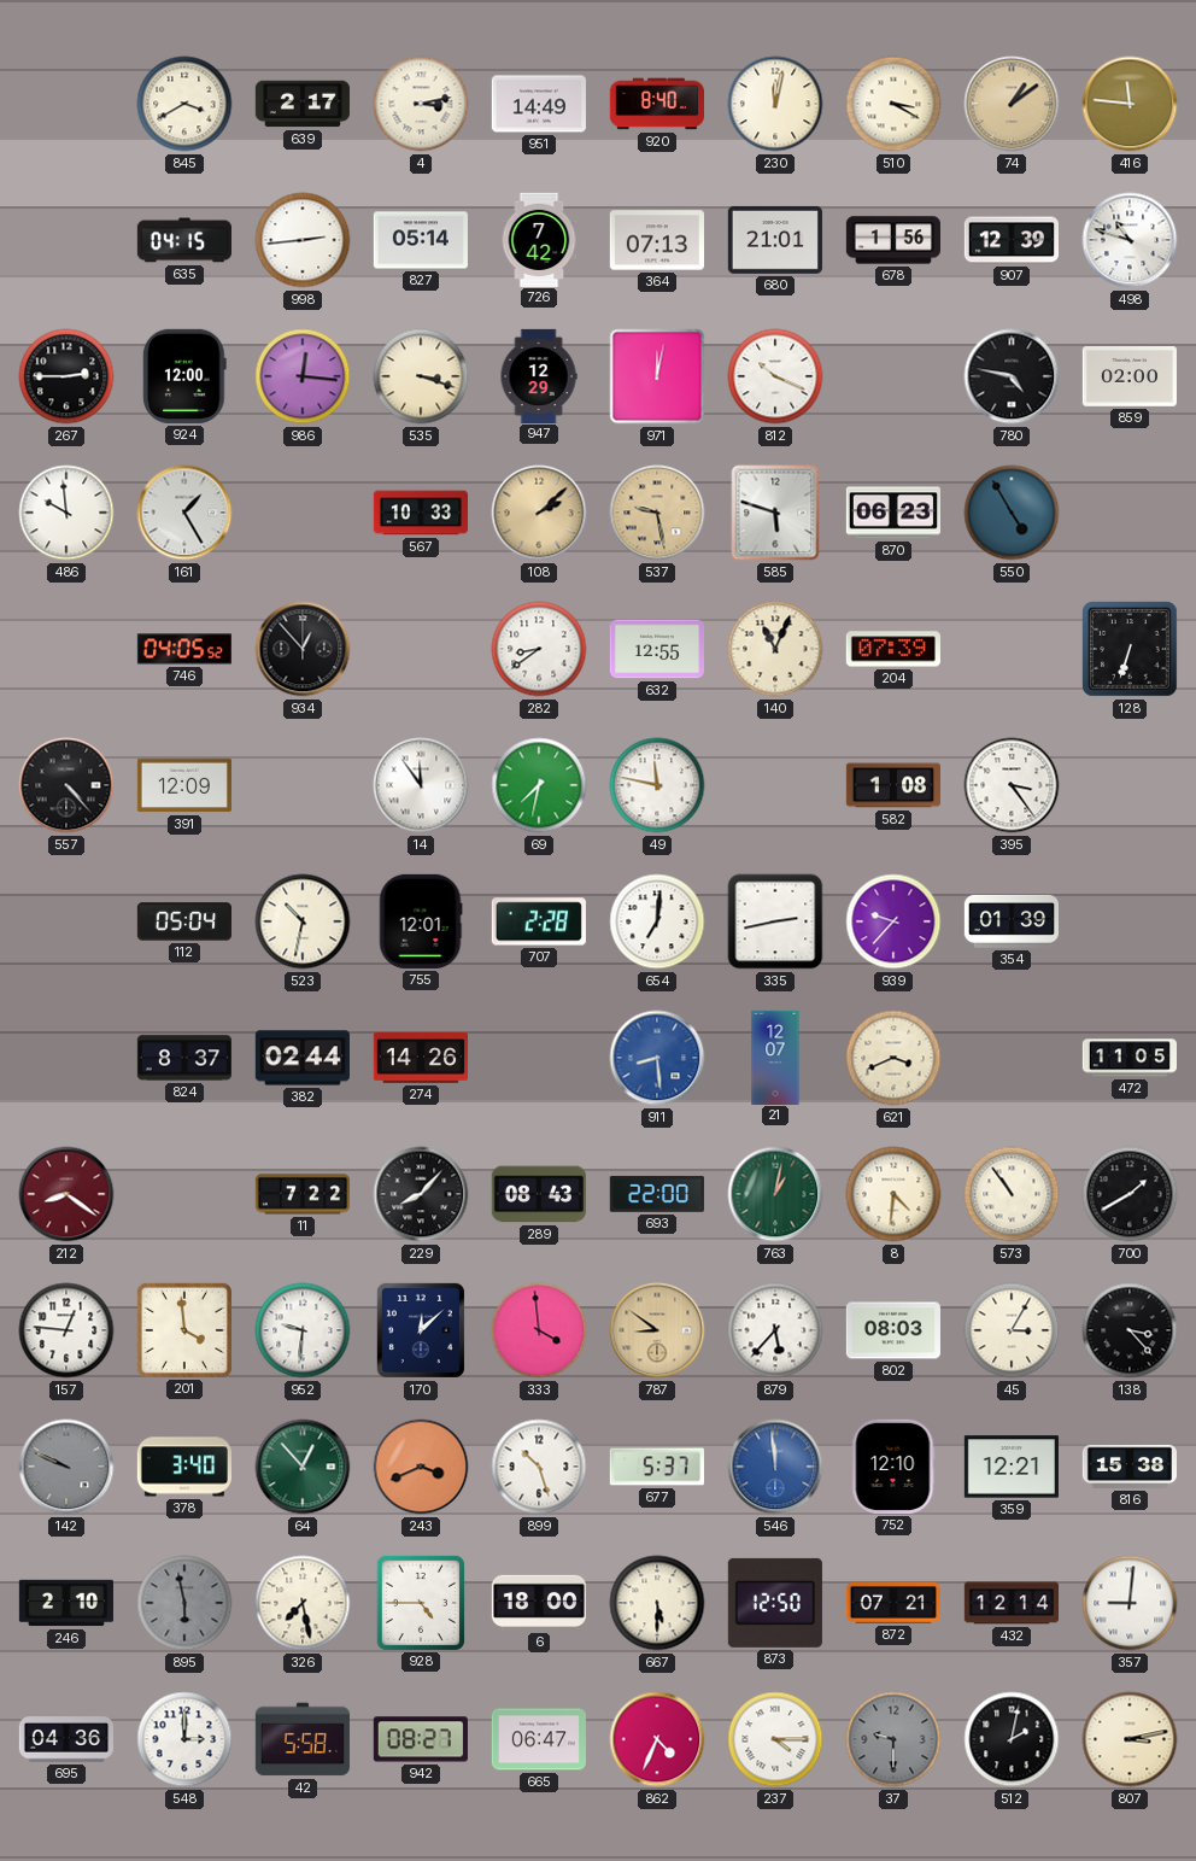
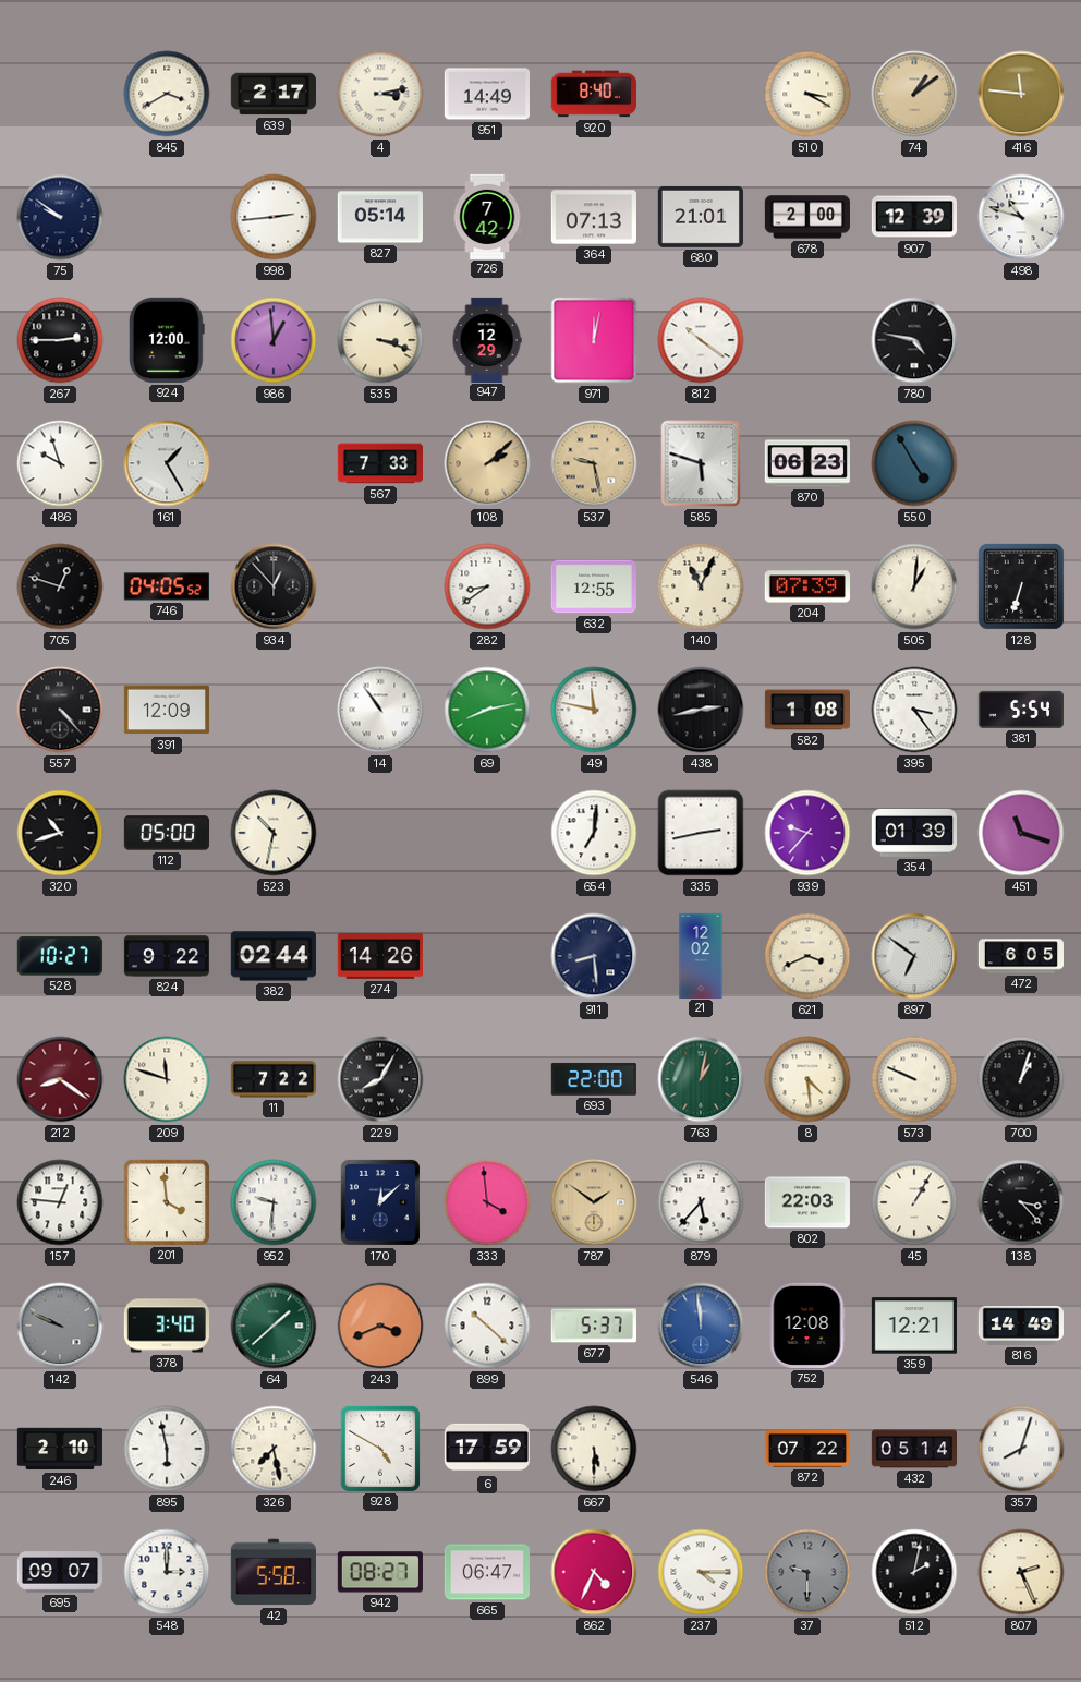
230: 12:02 -> none
75: none -> 9:51
635: 04:15 -> none
678: 1:56 -> 2:00
986: 12:16 -> 12:59
812: 10:19 -> 10:21
859: 02:00 -> none
486: 9:59 -> 9:57
567: 10:33 -> 7:33
705: none -> 12:48
505: none -> 1:01
14: 11:54 -> 10:54
69: 7:32 -> 8:13
438: none -> 2:43
381: none -> 5:54
320: none -> 10:42
112: 05:04 -> 05:00
755: 12:01 -> none
707: 2:28 -> none
451: none -> 11:18
528: none -> 10:27
824: 8:37 -> 9:22
911 dial: blue -> navy
21: 12:07 -> 12:02
897: none -> 6:51
472: 11:05 -> 6:05
209: none -> 11:48
229: 8:07 -> 8:05
289: 08:43 -> none
8: 4:31 -> 4:29
573: 10:54 -> 9:49
700: 1:40 -> 1:03
787: 8:51 -> 1:51
802: 08:03 -> 22:03
45: 3:05 -> 1:05
64: 12:53 -> 1:38
899: 10:27 -> 10:22
752: 12:10 -> 12:08
816: 15:38 -> 14:49
895 dial: grey -> white
928: 4:45 -> 4:50
6: 18:00 -> 17:59
873: 12:50 -> none
872: 07:21 -> 07:22
432: 12:14 -> 05:14
357: 9:01 -> 8:03
695: 04:36 -> 09:07
807: 3:13 -> 2:26
